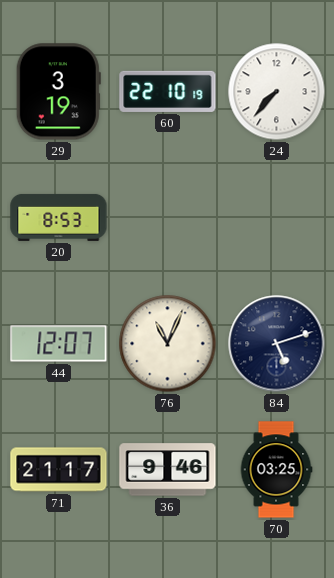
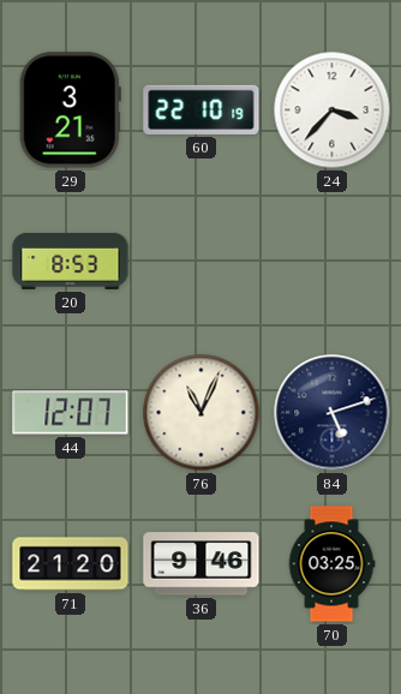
29: 3:19 -> 3:21
24: 7:37 -> 3:37
71: 21:17 -> 21:20
